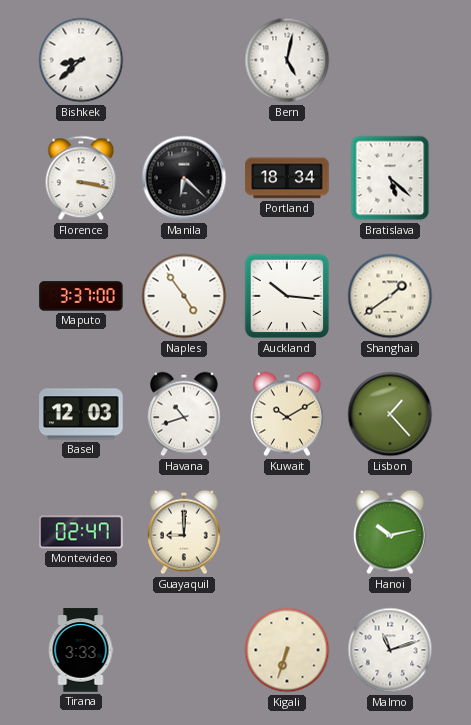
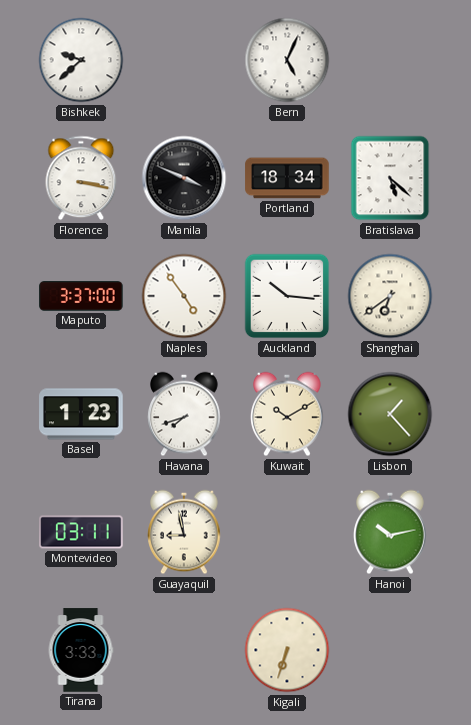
Bishkek: 8:38 -> 9:38
Bern: 5:02 -> 5:04
Manila: 6:22 -> 3:49
Shanghai: 1:39 -> 6:39
Basel: 12:03 -> 1:23
Havana: 10:42 -> 7:42
Montevideo: 02:47 -> 03:11
Guayaquil: 9:00 -> 8:58
Malmo: 11:12 -> none
